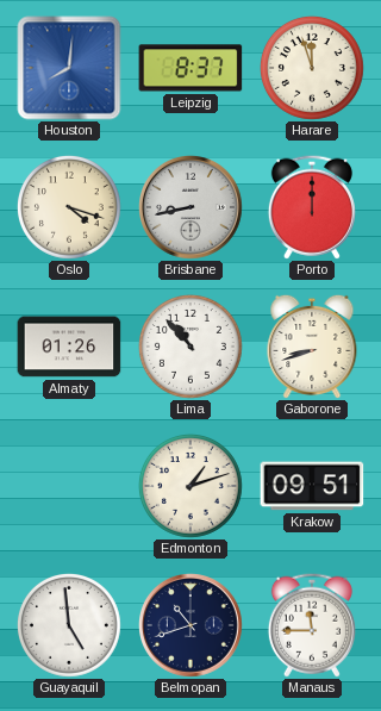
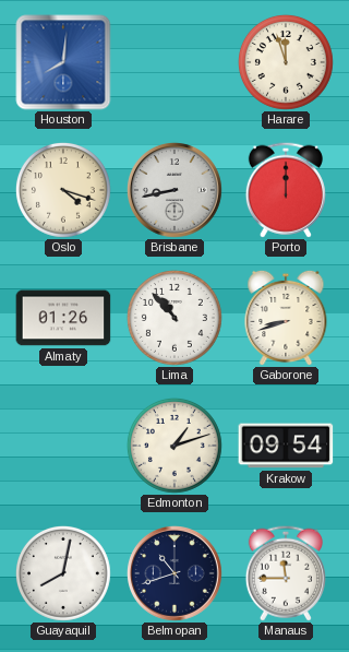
Leipzig: 8:37 -> none
Krakow: 09:51 -> 09:54
Guayaquil: 4:59 -> 8:02
